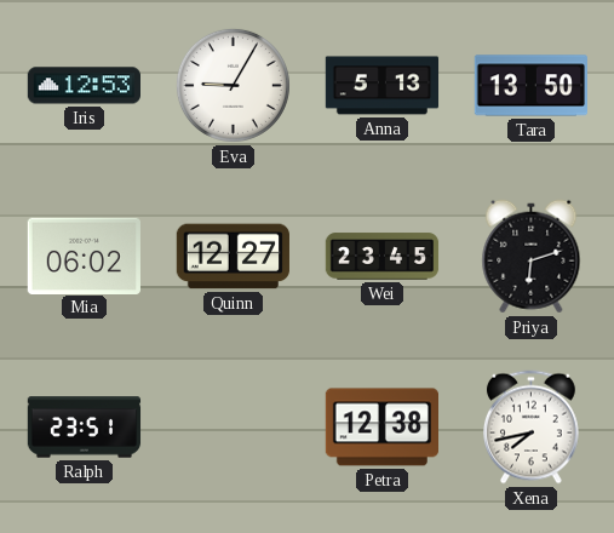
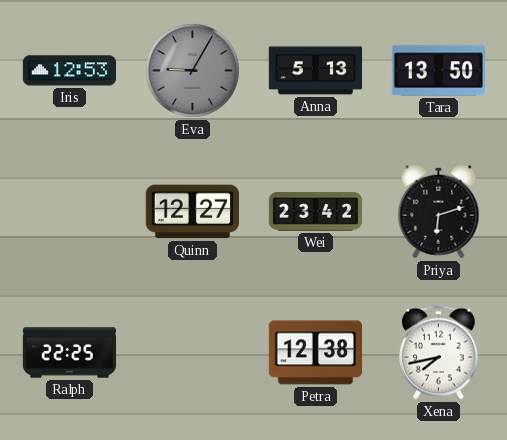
Eva dial: white -> grey
Mia: 06:02 -> none
Wei: 23:45 -> 23:42
Ralph: 23:51 -> 22:25
